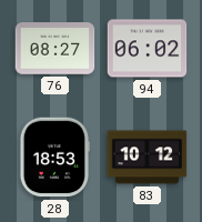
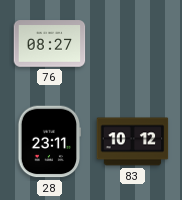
94: 06:02 -> none
28: 18:53 -> 23:11
